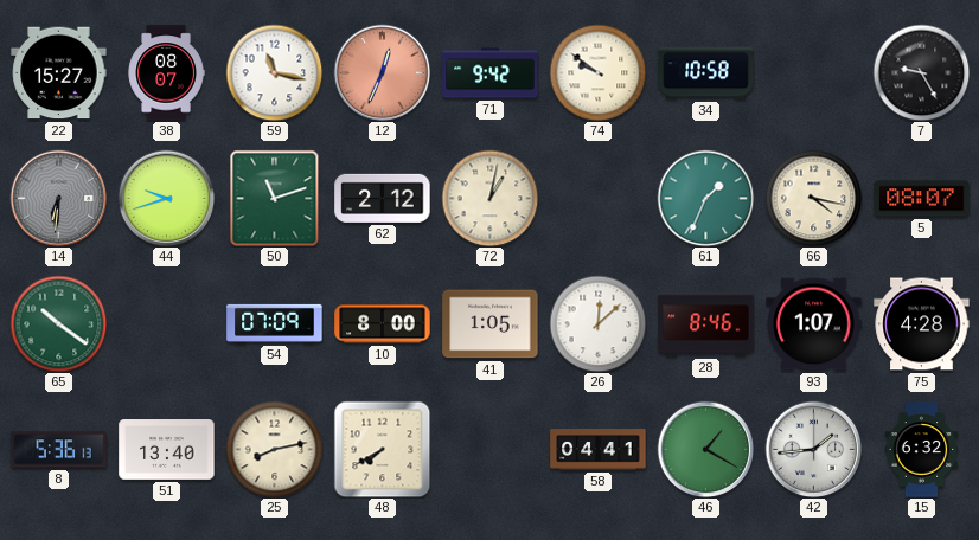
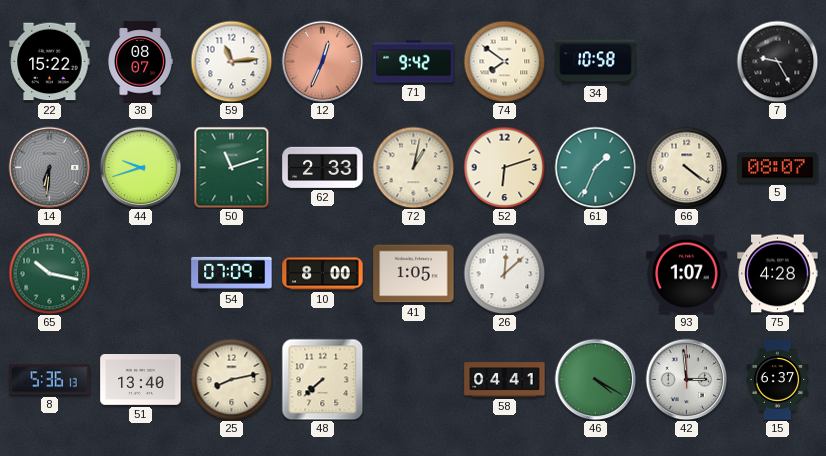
22: 15:27 -> 15:22
59: 11:17 -> 11:14
74: 9:51 -> 7:51
62: 2:12 -> 2:33
52: none -> 6:12
66: 4:17 -> 4:21
65: 10:21 -> 10:17
28: 8:46 -> none
48: 7:40 -> 7:38
46: 1:20 -> 4:20
42: 1:44 -> 2:59
15: 6:32 -> 6:37
